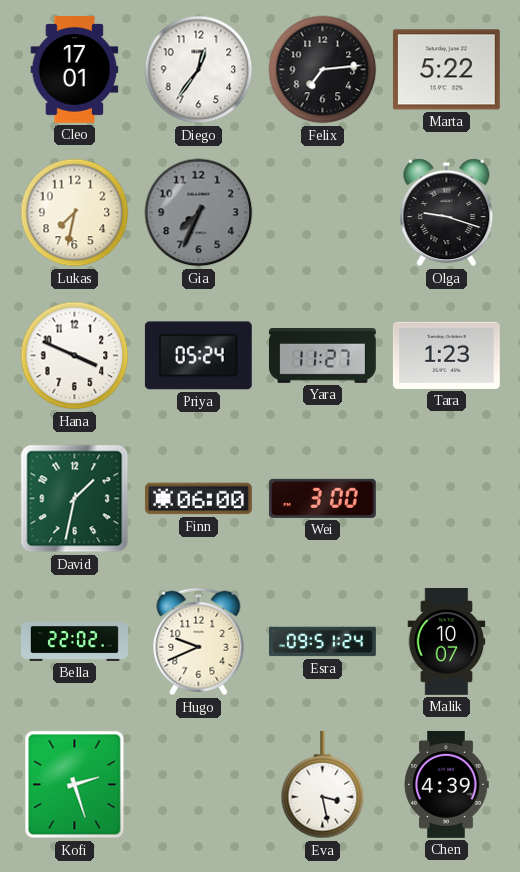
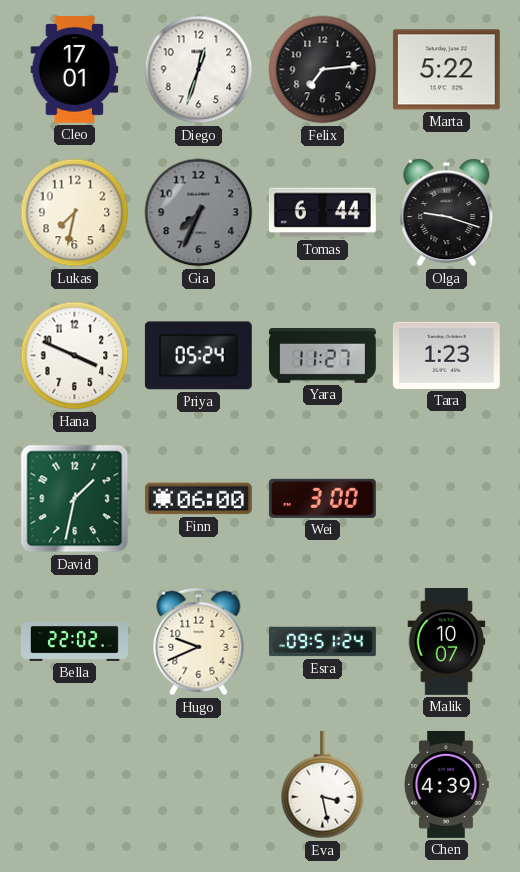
Diego: 12:36 -> 12:33
Tomas: none -> 6:44
Kofi: 2:27 -> none
